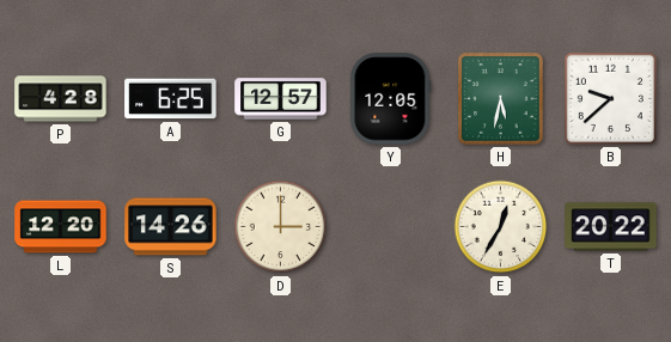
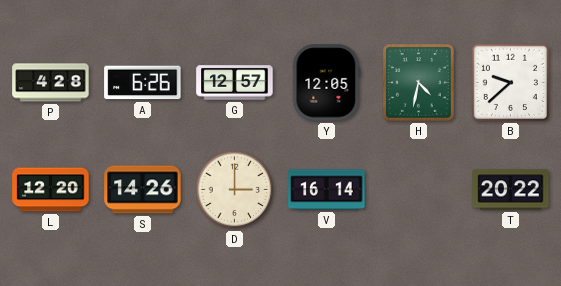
A: 6:25 -> 6:26
H: 5:32 -> 4:32
V: none -> 16:14
E: 12:35 -> none
